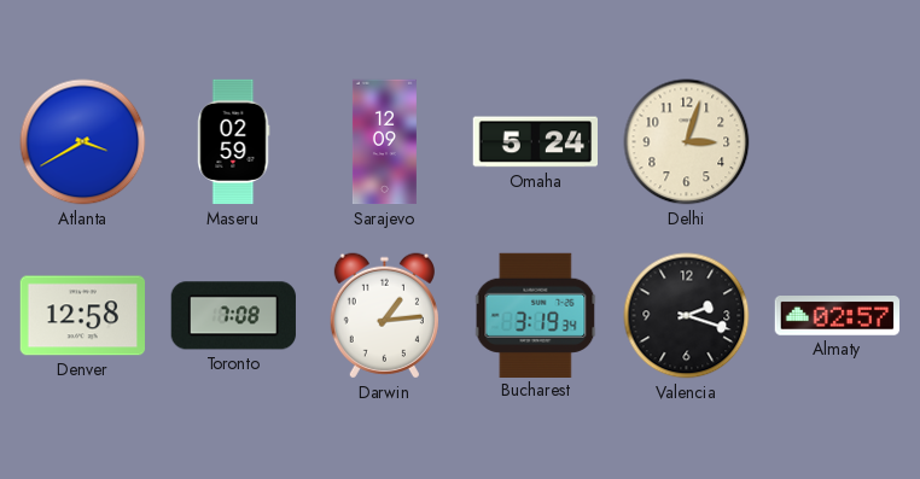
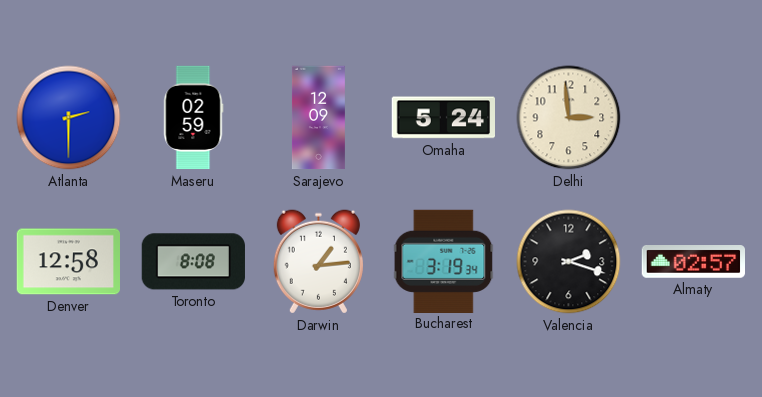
Atlanta: 3:40 -> 2:30
Delhi: 3:03 -> 2:59
Toronto: 7:08 -> 8:08
